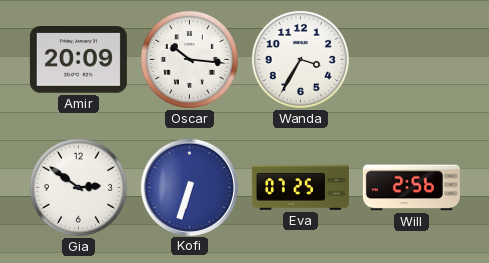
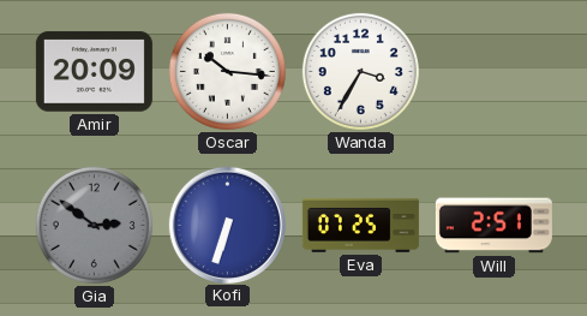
Gia dial: white -> grey
Will: 2:56 -> 2:51
